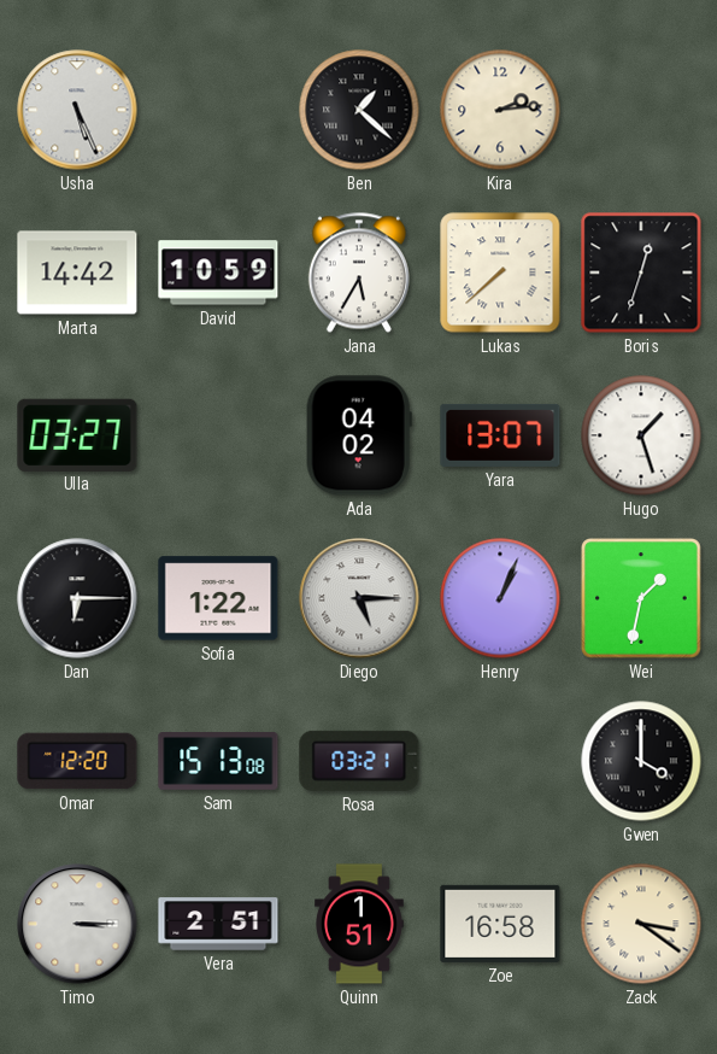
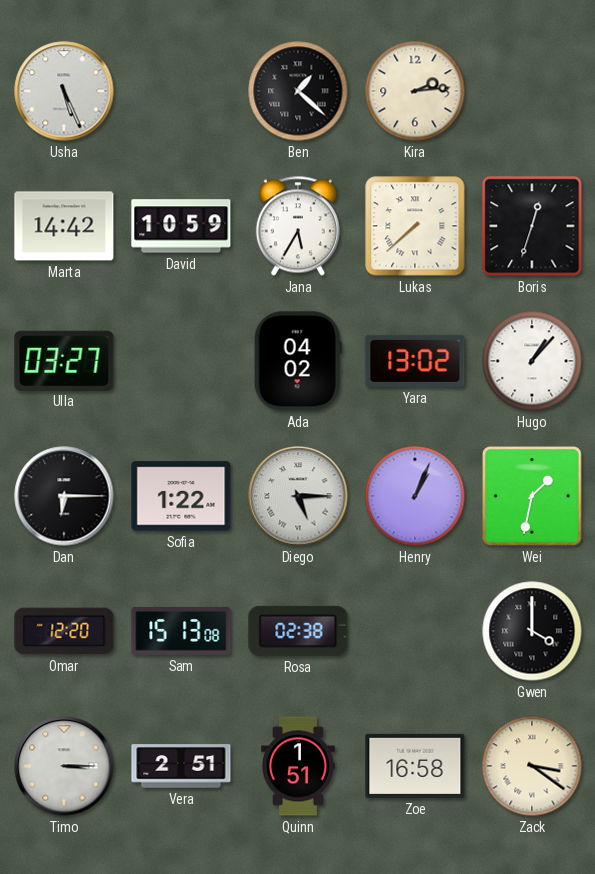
Yara: 13:07 -> 13:02
Hugo: 1:27 -> 1:07
Rosa: 03:21 -> 02:38
